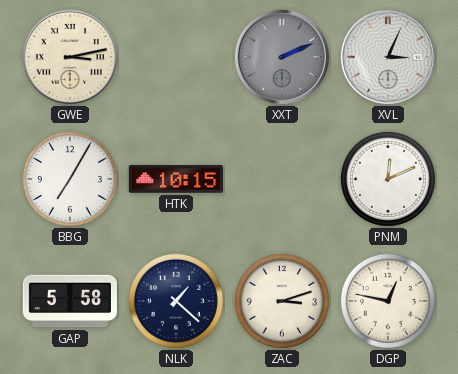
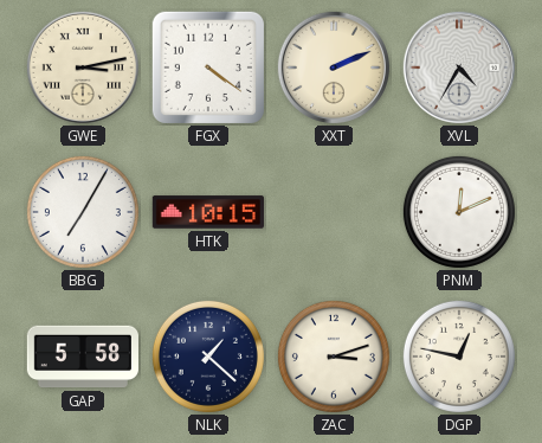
FGX: none -> 4:21
XXT dial: grey -> cream
XVL: 3:04 -> 4:35
